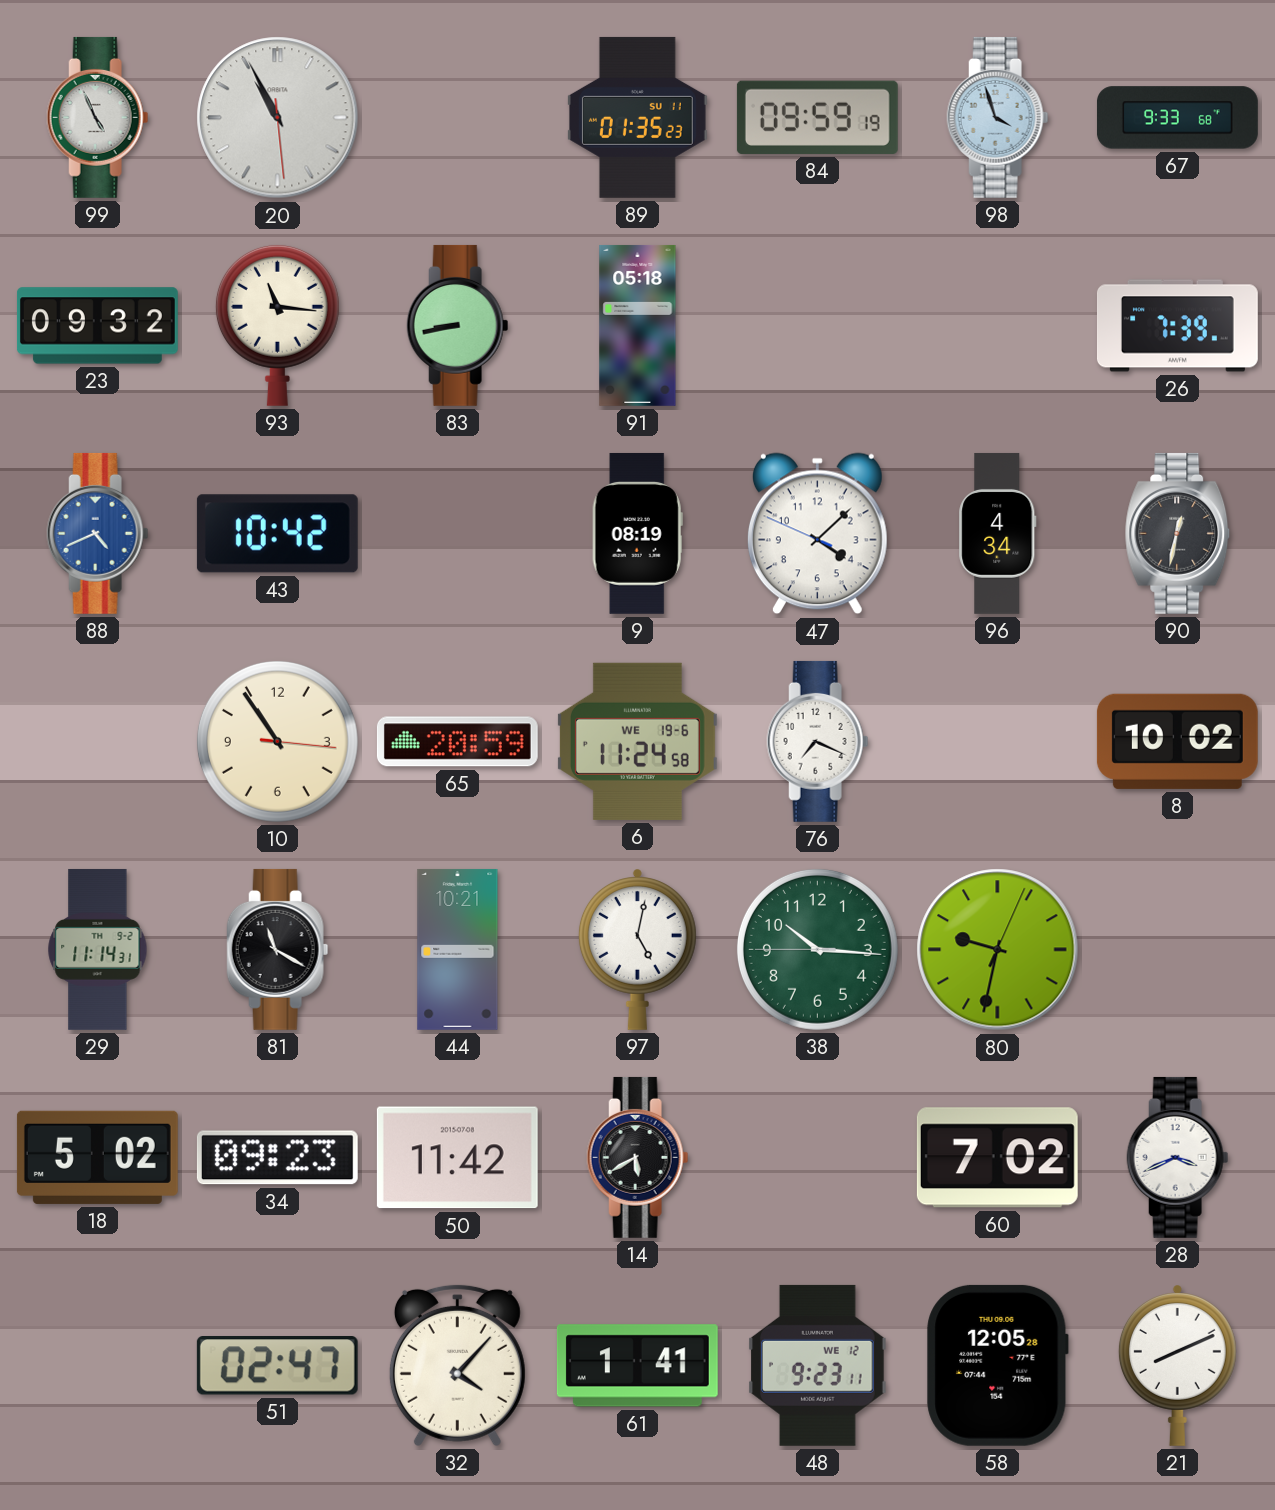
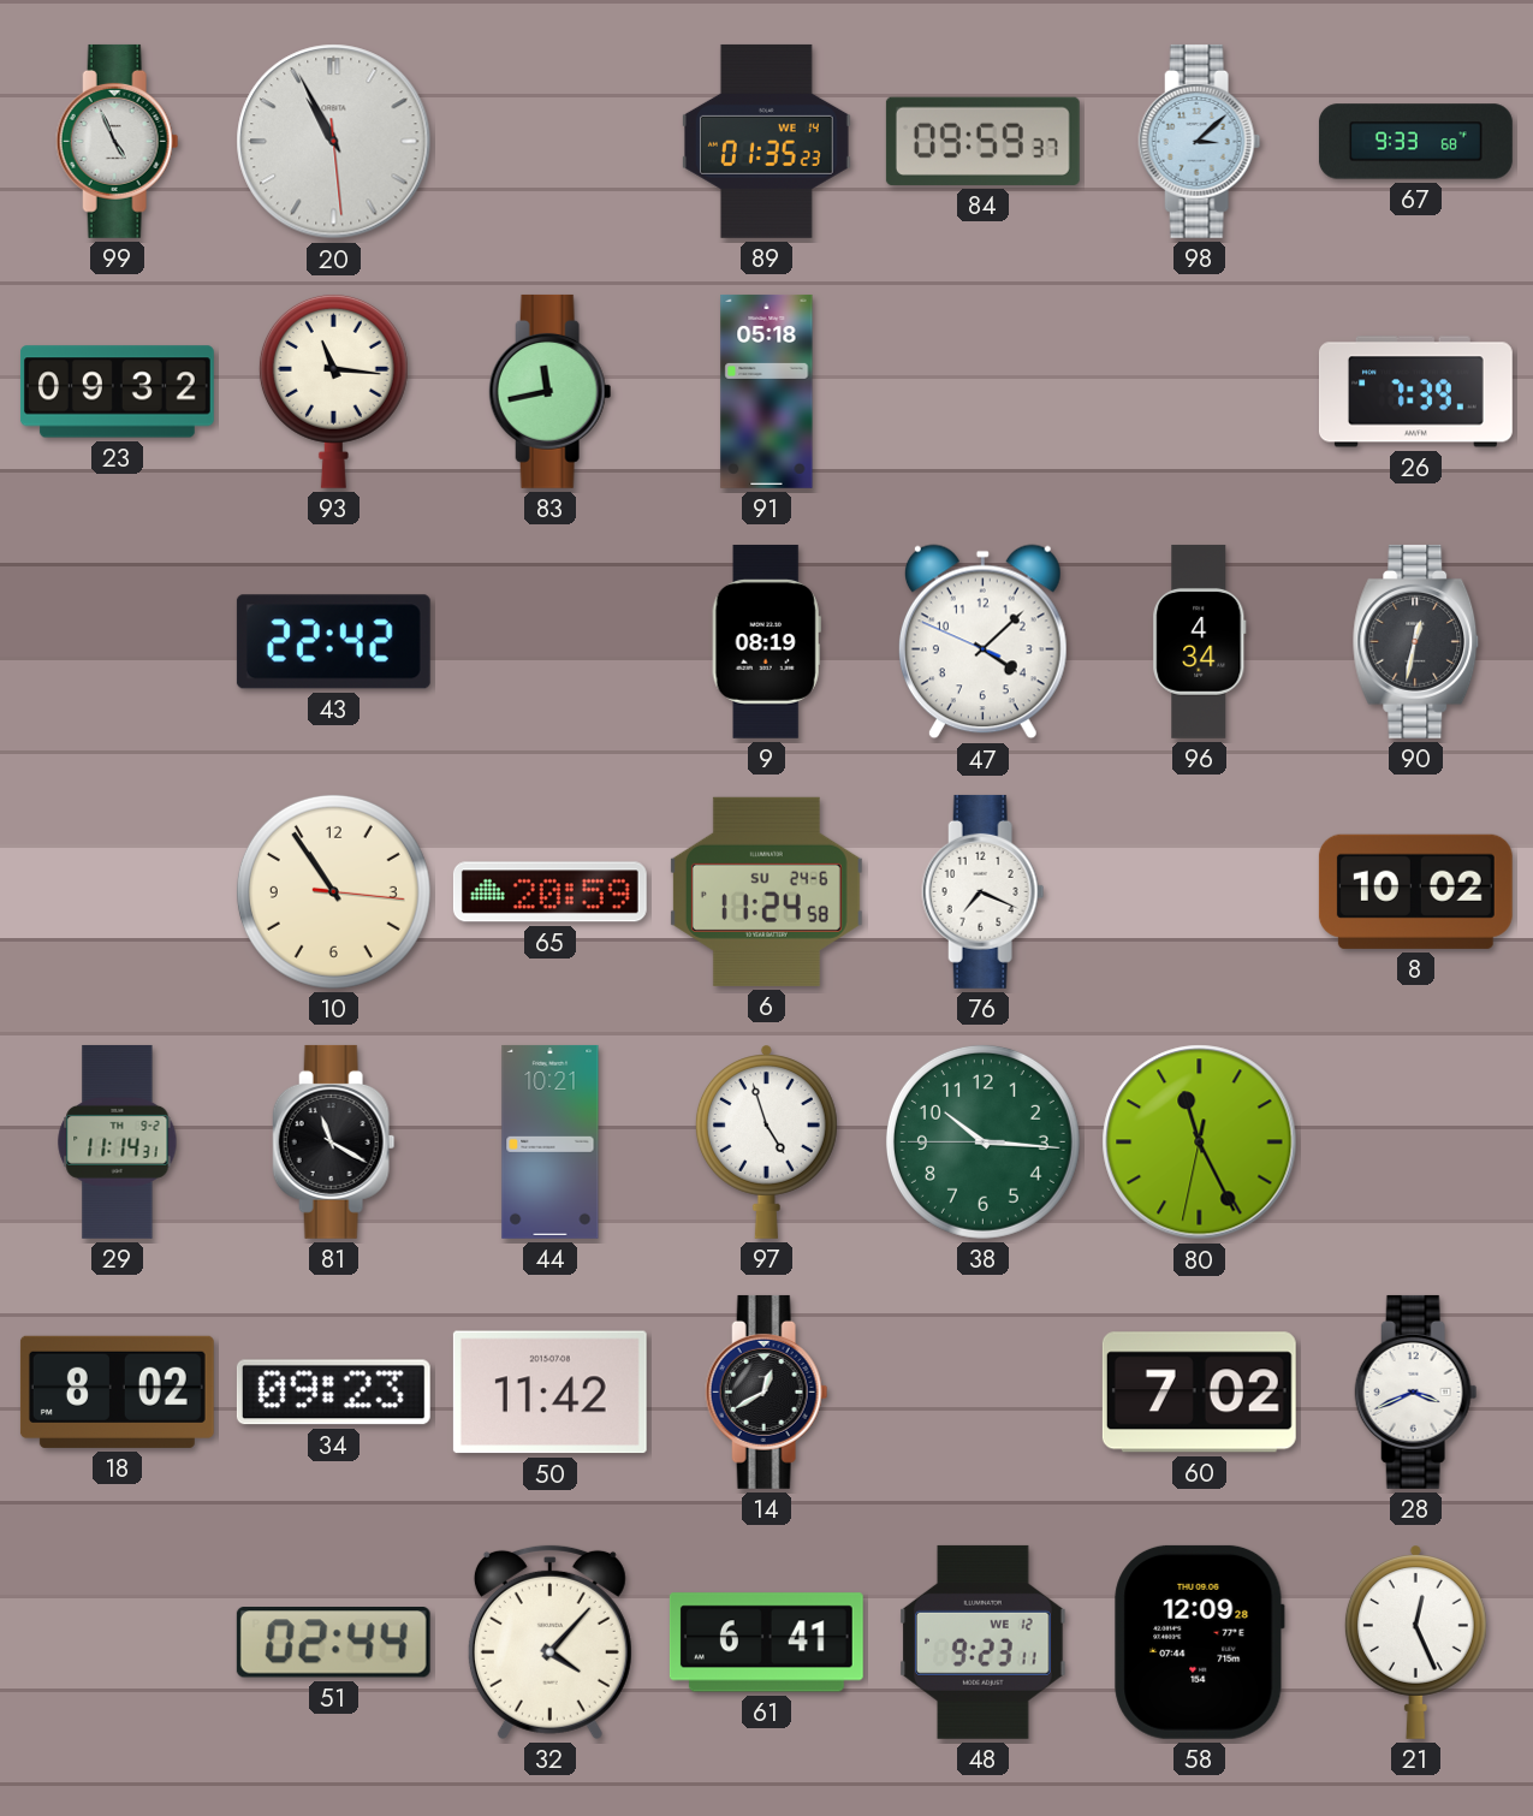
89 date: SU 11 -> WE 14
84: 09:59:19 -> 09:59:37
98: 3:57 -> 3:08
83: 8:43 -> 11:43
88: 4:41 -> none
43: 10:42 -> 22:42
6 date: WE 19-6 -> SU 24-6
97: 5:02 -> 4:57
80: 9:32 -> 11:25
18: 5:02 -> 8:02
14: 5:40 -> 12:40
51: 02:47 -> 02:44
61: 1:41 -> 6:41
58: 12:05 -> 12:09
21: 8:11 -> 12:26
